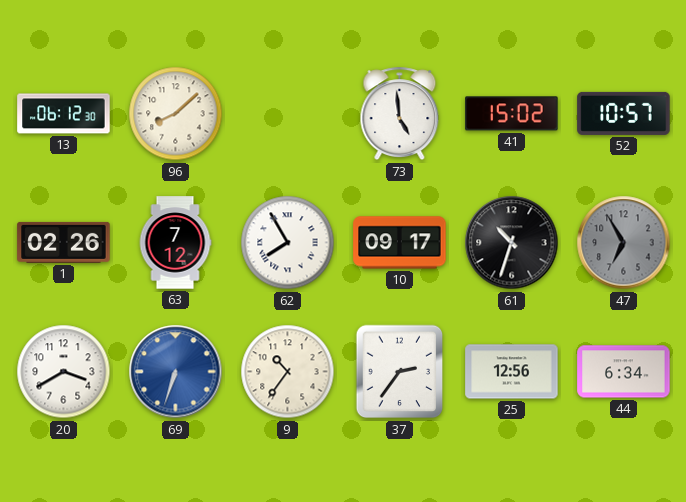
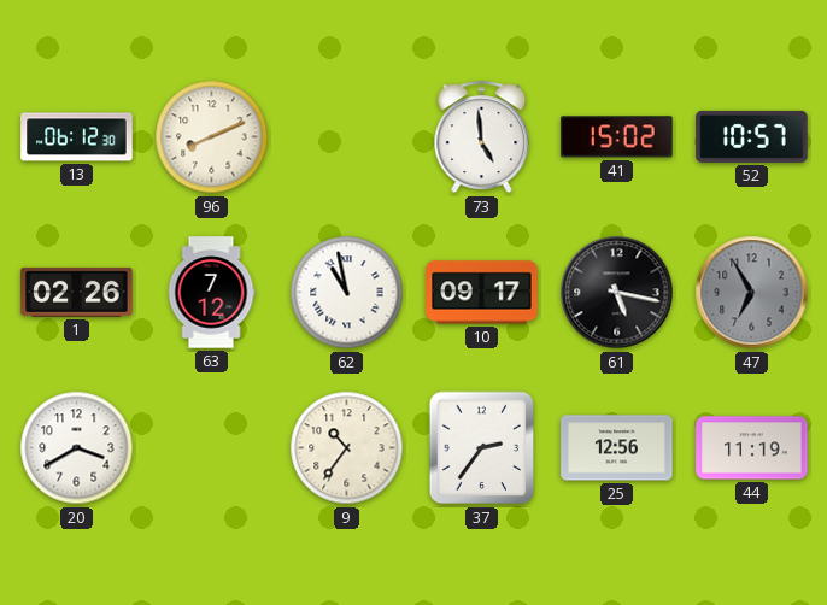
96: 8:08 -> 8:11
62: 7:55 -> 10:58
61: 10:33 -> 5:17
69: 6:33 -> none
44: 6:34 -> 11:19
